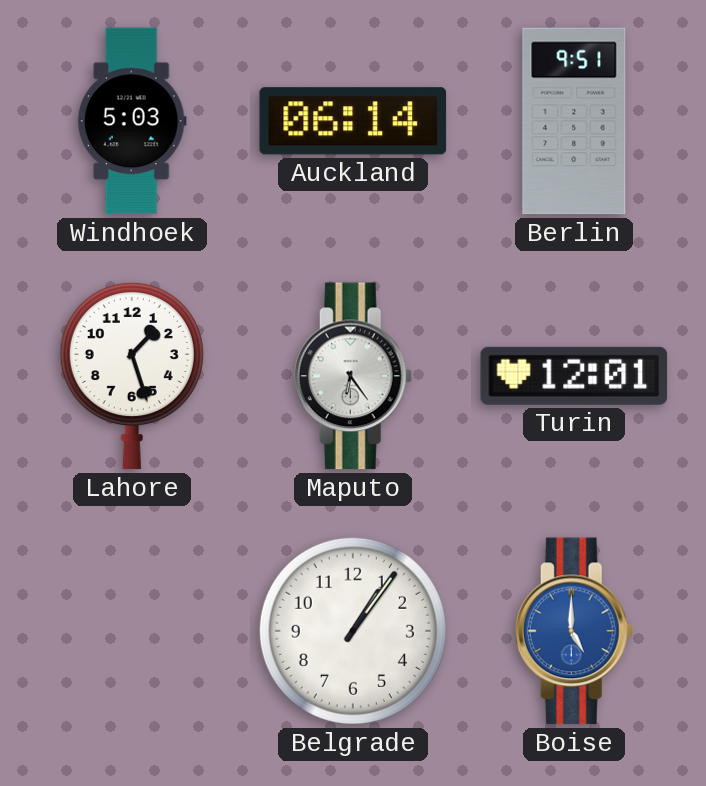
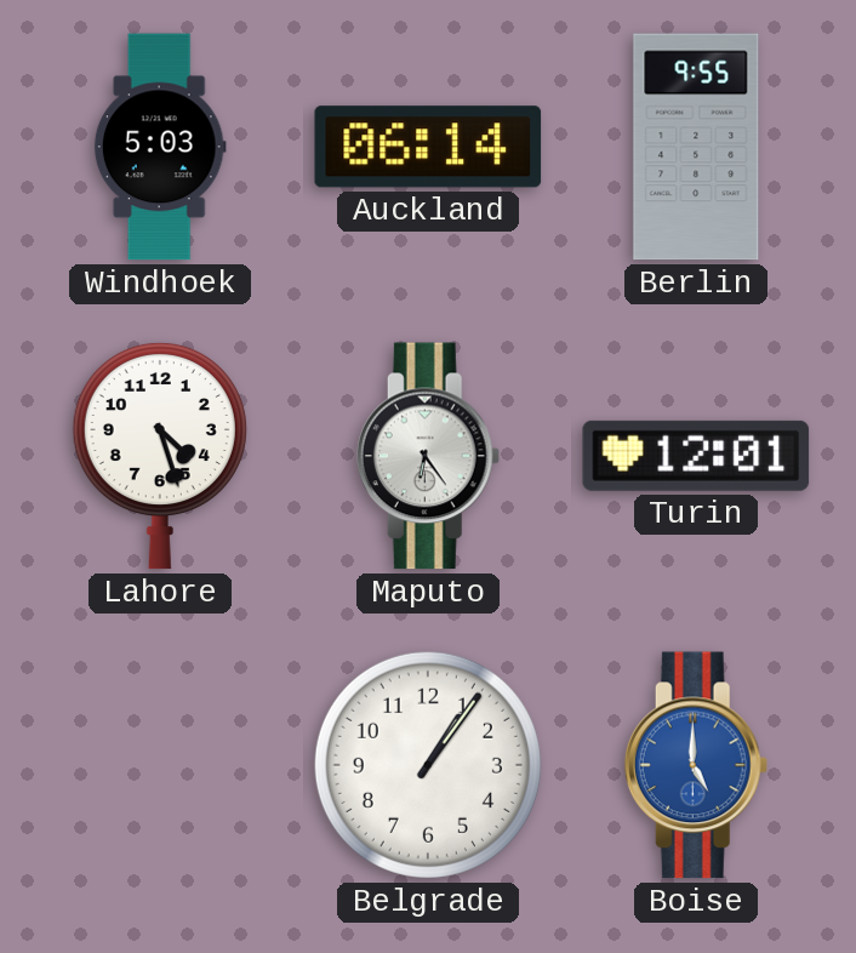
Berlin: 9:51 -> 9:55
Lahore: 1:27 -> 4:27
